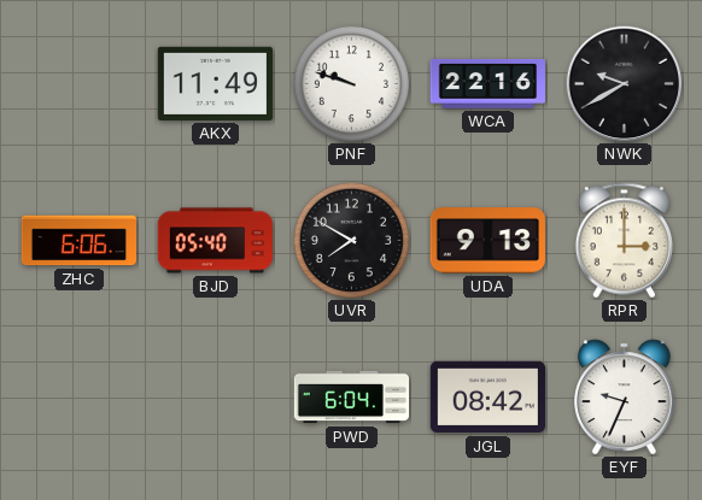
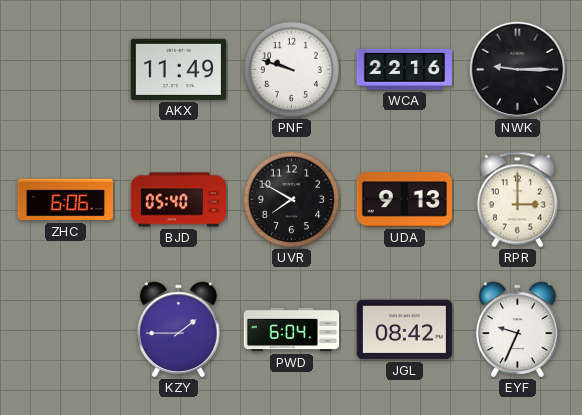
NWK: 9:40 -> 9:15
KZY: none -> 1:45
